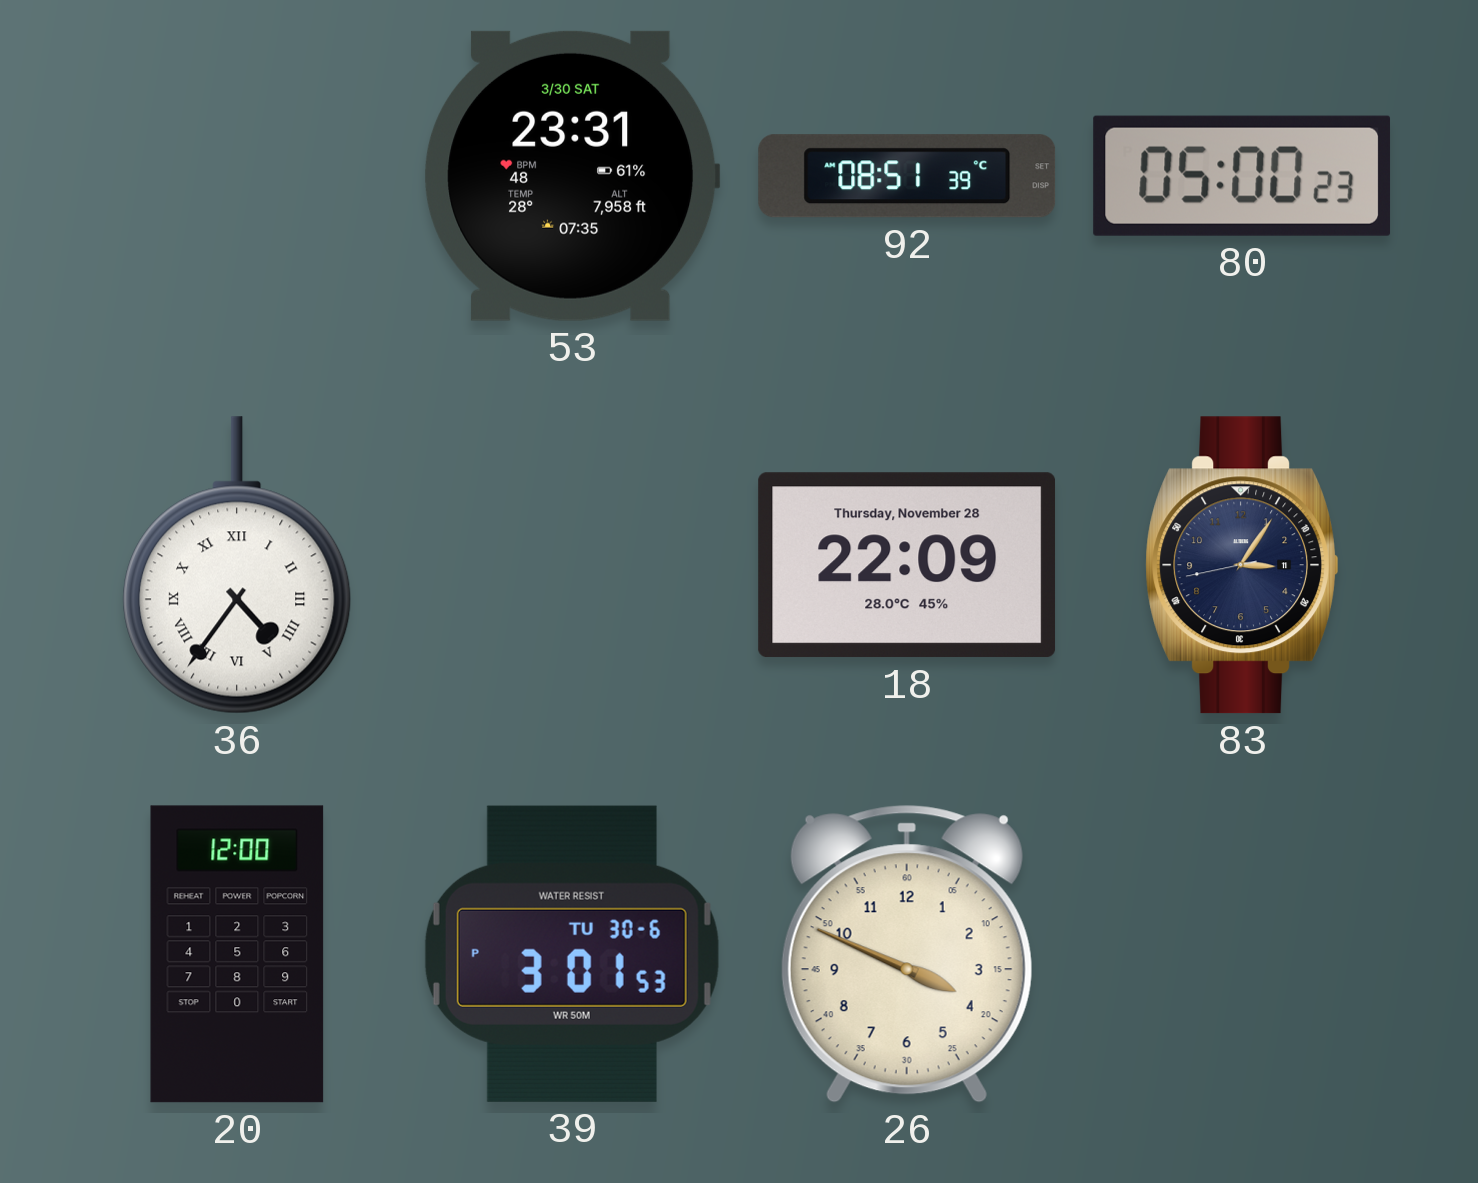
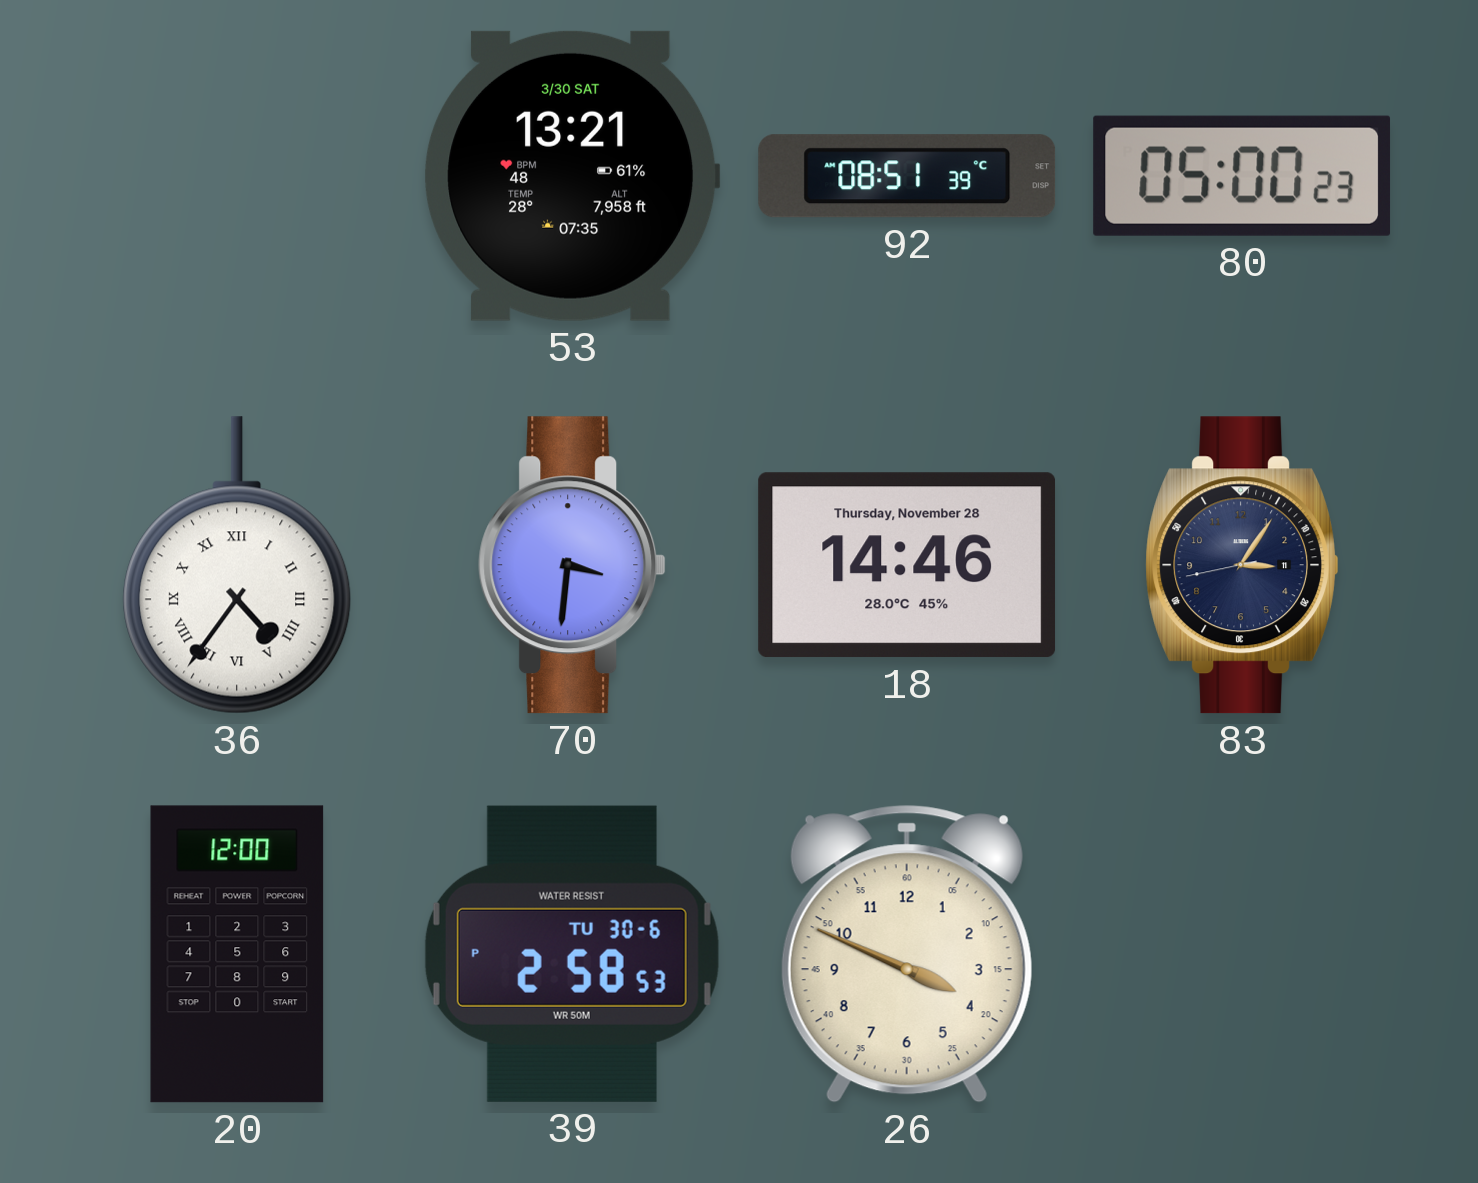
53: 23:31 -> 13:21
70: none -> 3:31
18: 22:09 -> 14:46
39: 3:01 -> 2:58
